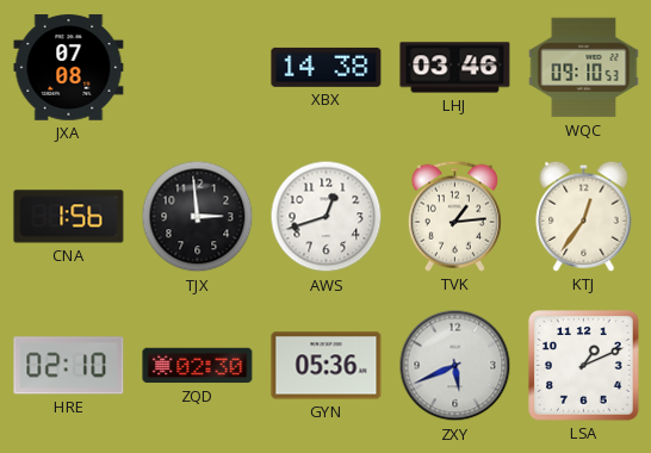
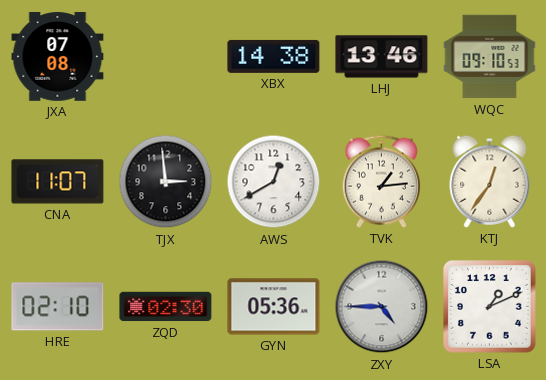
LHJ: 03:46 -> 13:46
CNA: 1:56 -> 11:07
AWS: 12:42 -> 12:40
ZXY: 5:41 -> 4:45
